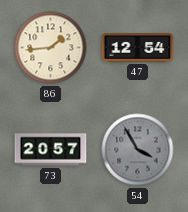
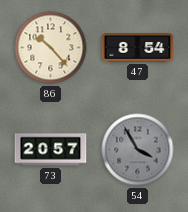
86: 1:44 -> 10:23
47: 12:54 -> 8:54
